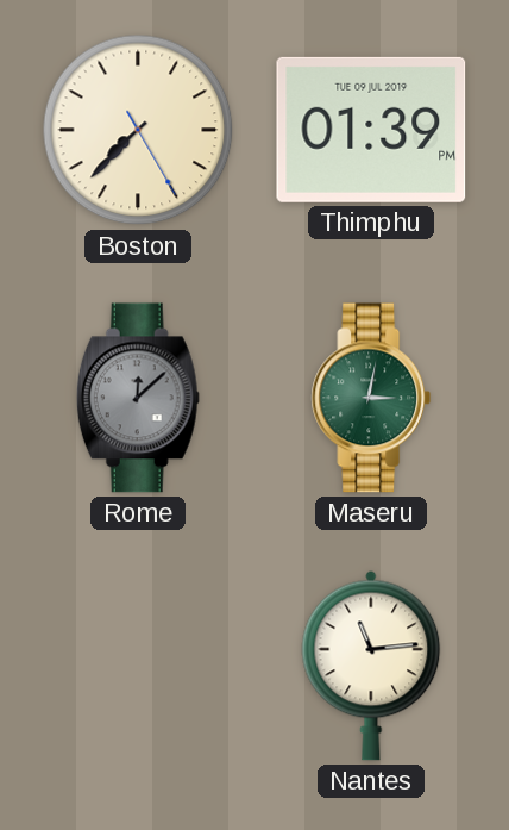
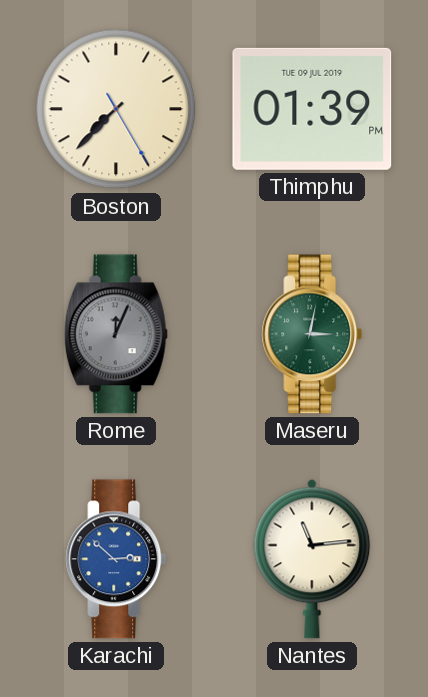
Rome: 12:08 -> 12:04
Karachi: none -> 2:52
